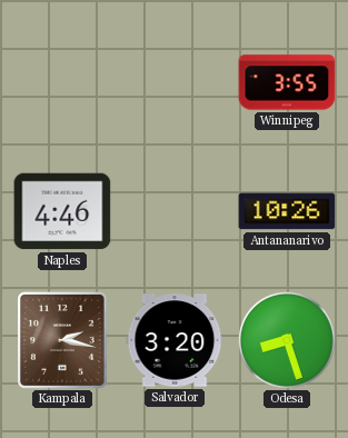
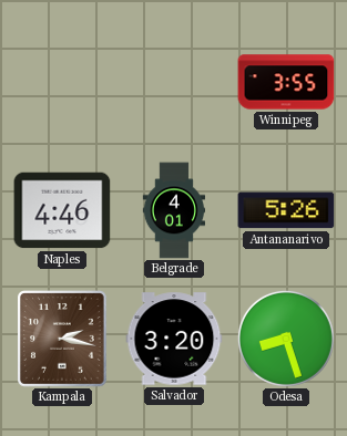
Belgrade: none -> 4:01
Antananarivo: 10:26 -> 5:26
